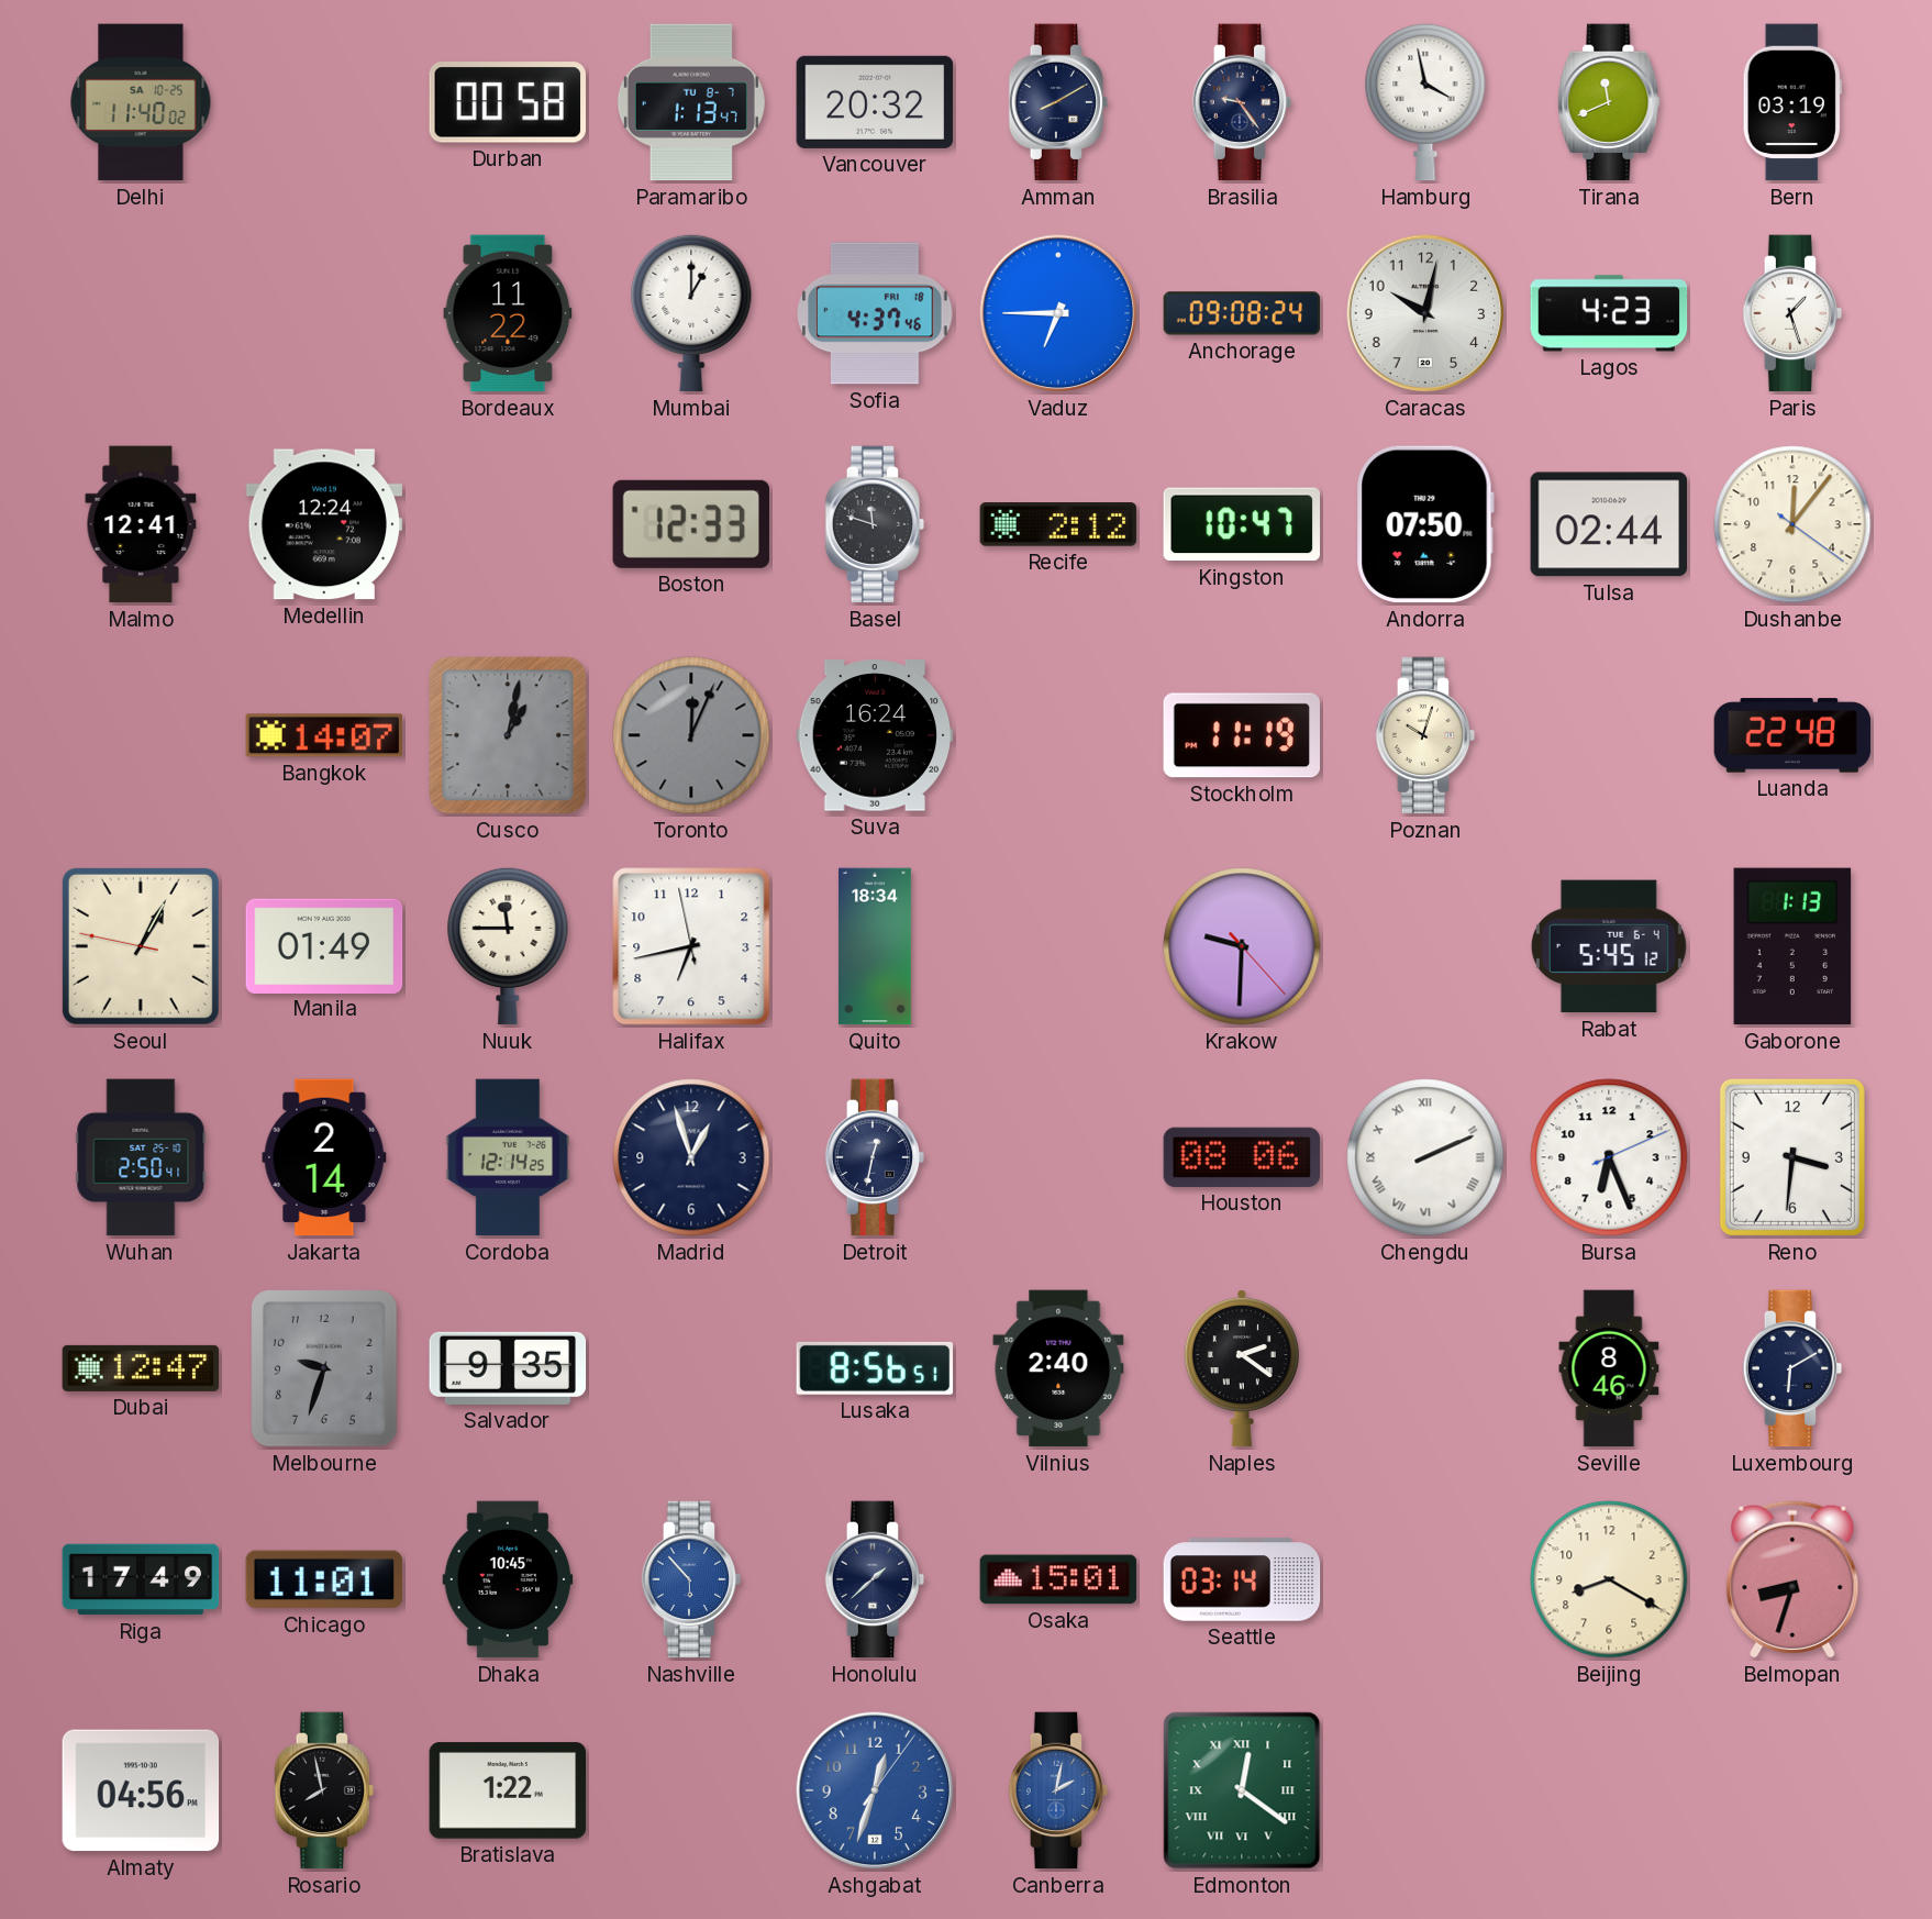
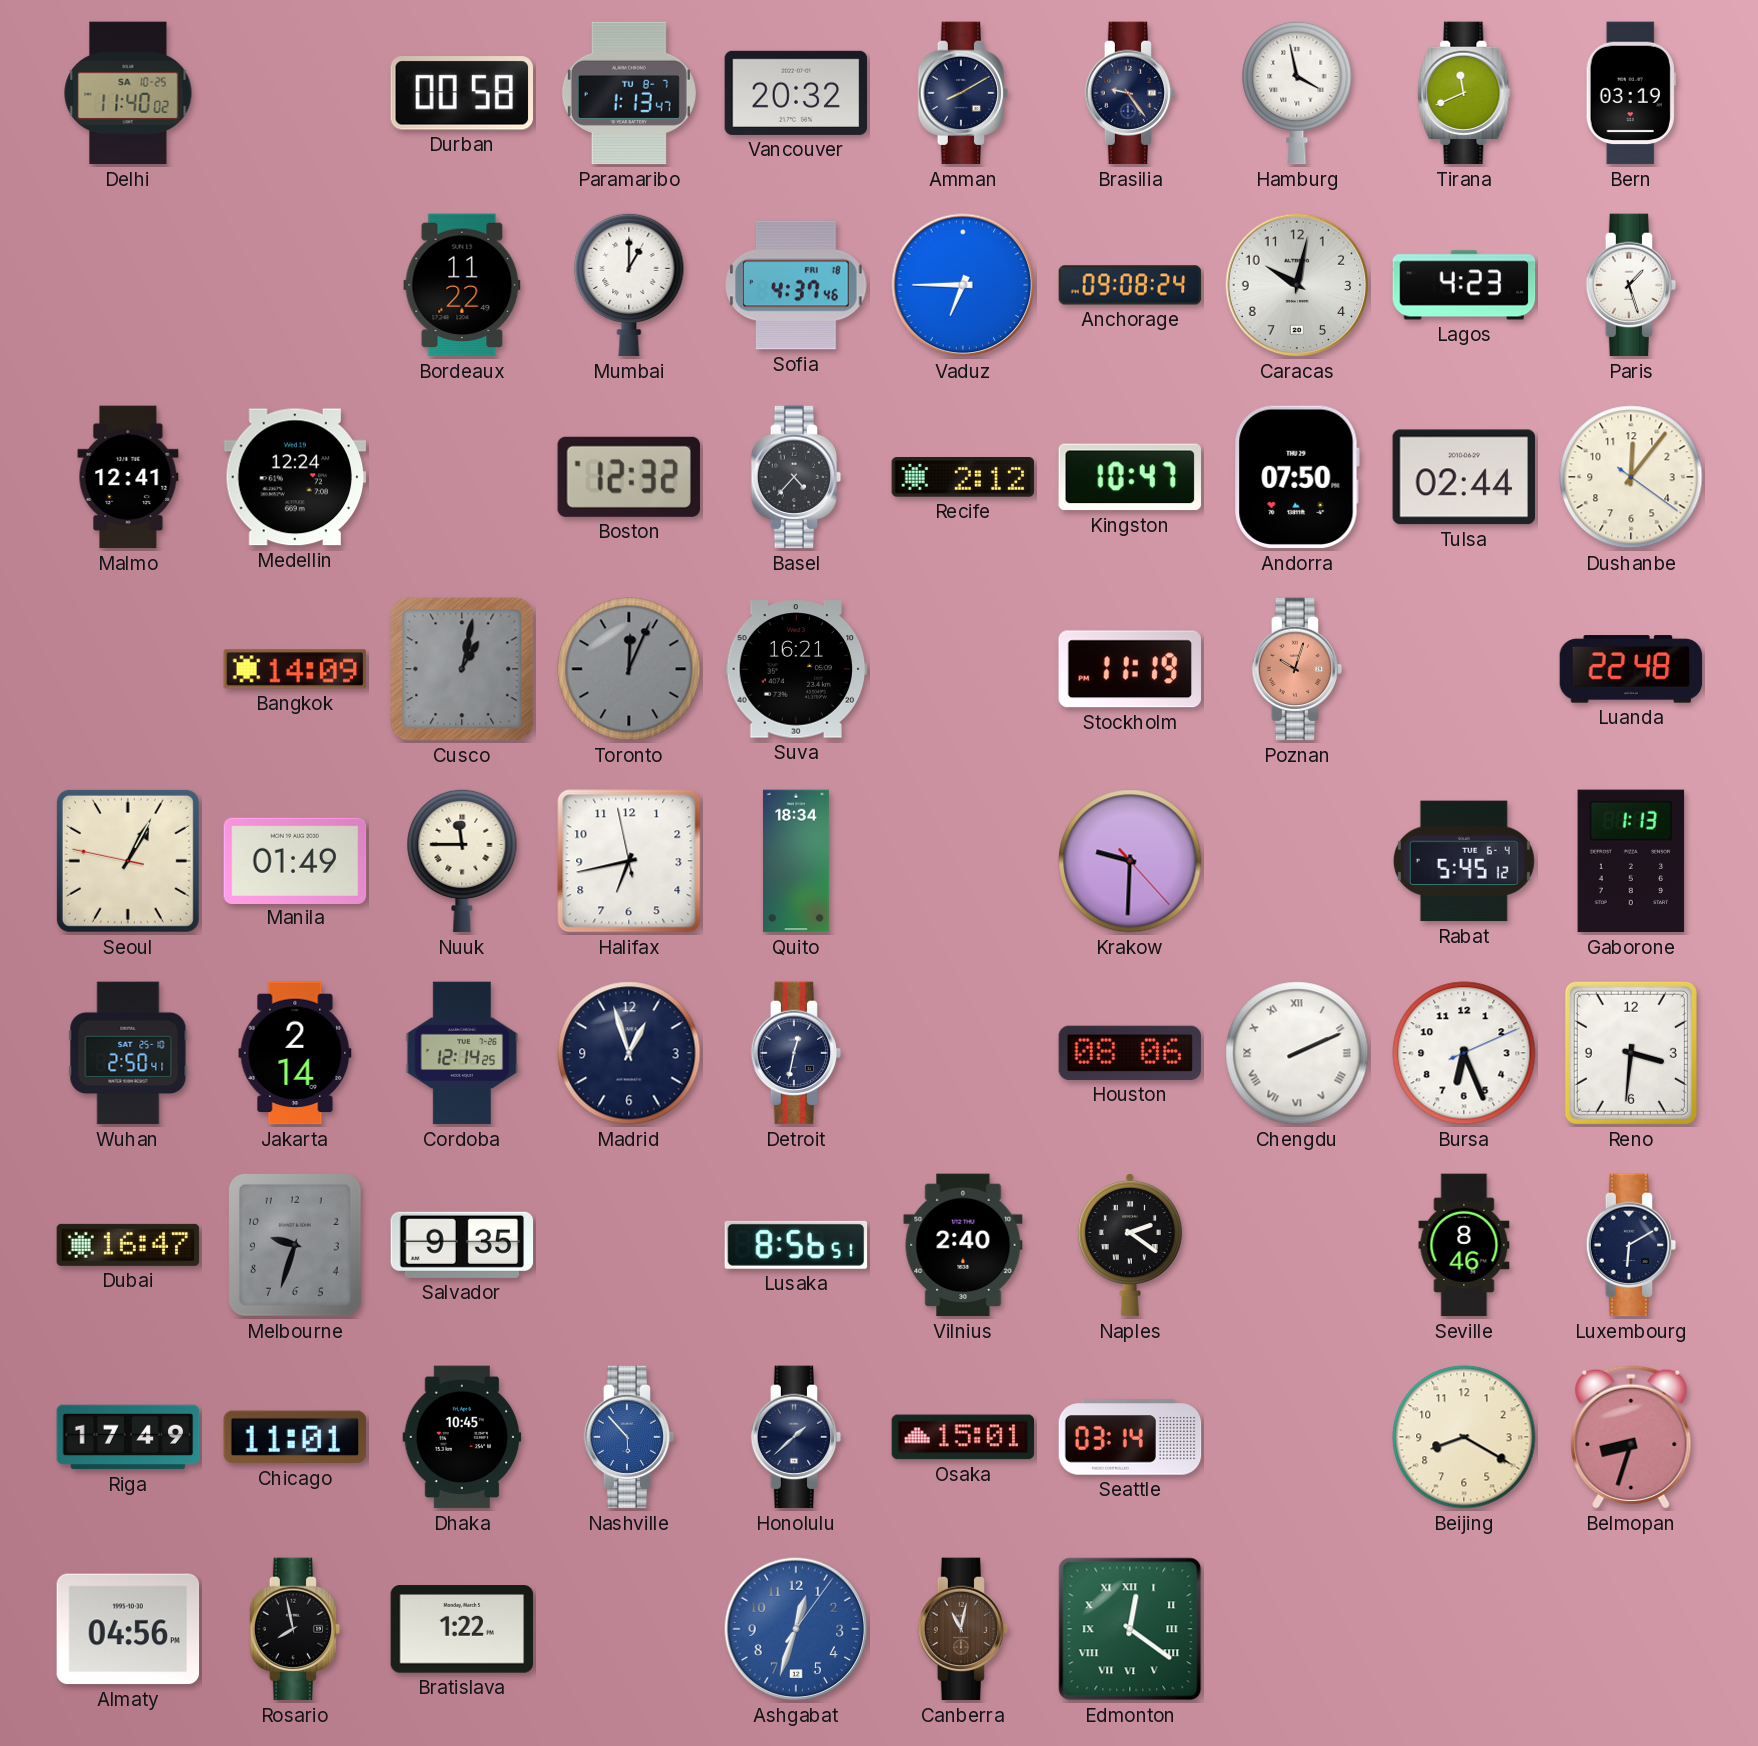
Boston: 12:33 -> 12:32
Basel: 11:48 -> 4:37
Bangkok: 14:07 -> 14:09
Suva: 16:24 -> 16:21
Poznan dial: cream -> salmon
Dubai: 12:47 -> 16:47
Canberra: 2:02 -> 11:02
Canberra dial: blue -> brown
